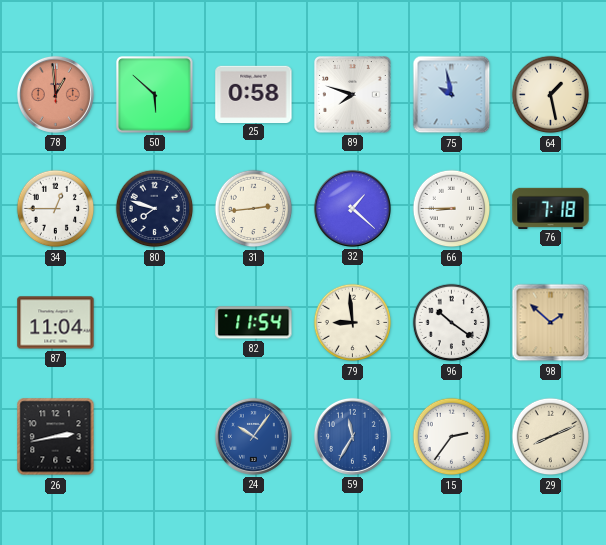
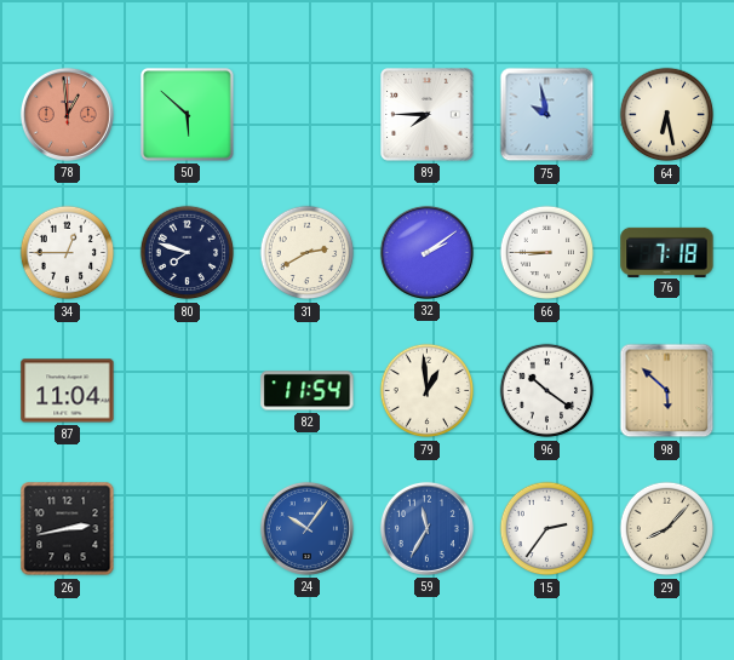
25: 0:58 -> none
89: 7:48 -> 7:45
64: 1:28 -> 6:28
31: 2:44 -> 2:40
32: 1:22 -> 2:09
79: 8:59 -> 12:59
98: 1:52 -> 5:52
29: 8:11 -> 8:07
